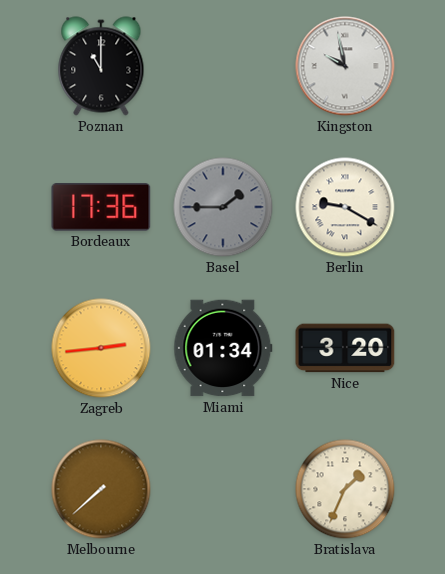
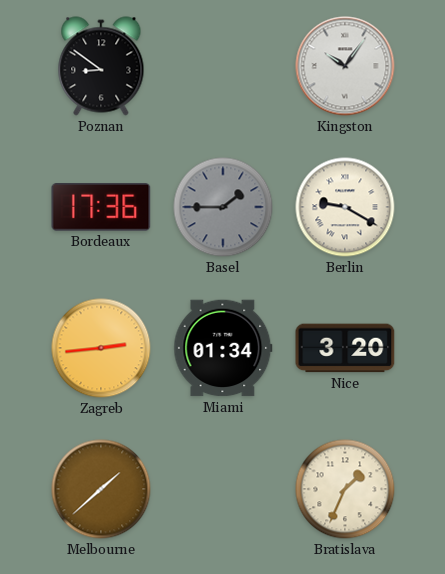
Poznan: 11:00 -> 8:51
Kingston: 9:58 -> 10:06
Melbourne: 7:38 -> 1:38
